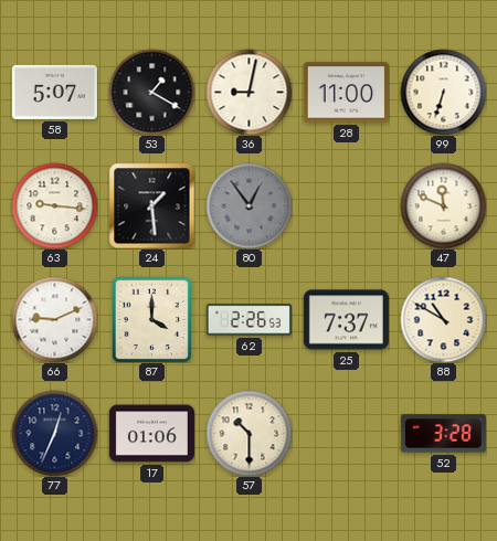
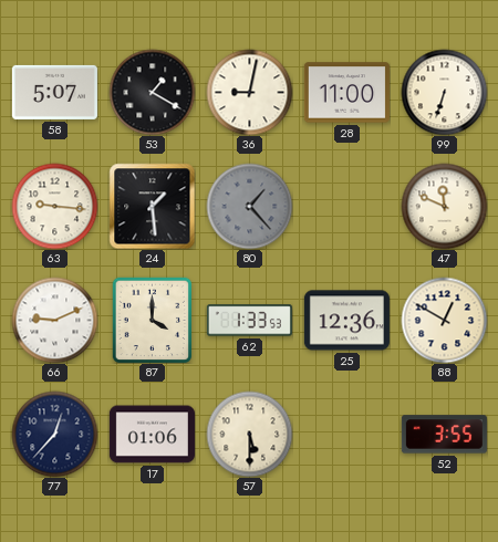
80: 12:54 -> 1:23
62: 2:26 -> 1:33
25: 7:37 -> 12:36
88: 10:50 -> 12:50
77: 12:34 -> 12:37
57: 10:30 -> 5:30
52: 3:28 -> 3:55
